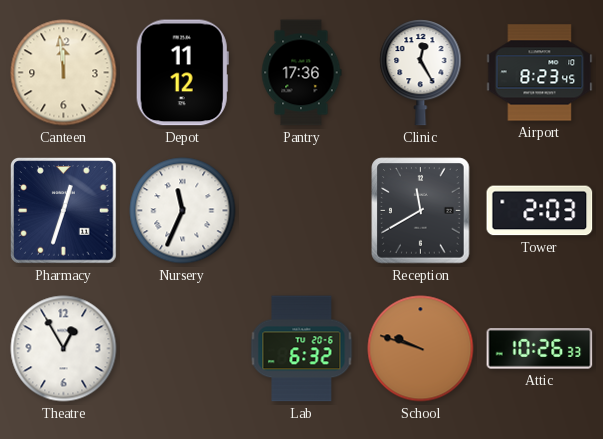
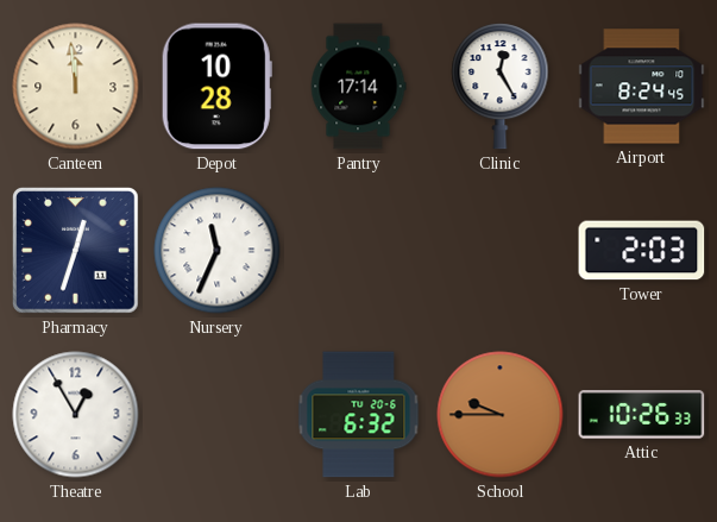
Depot: 11:12 -> 10:28
Pantry: 17:36 -> 17:14
Airport: 8:23 -> 8:24
Reception: 11:40 -> none
School: 9:48 -> 9:45
